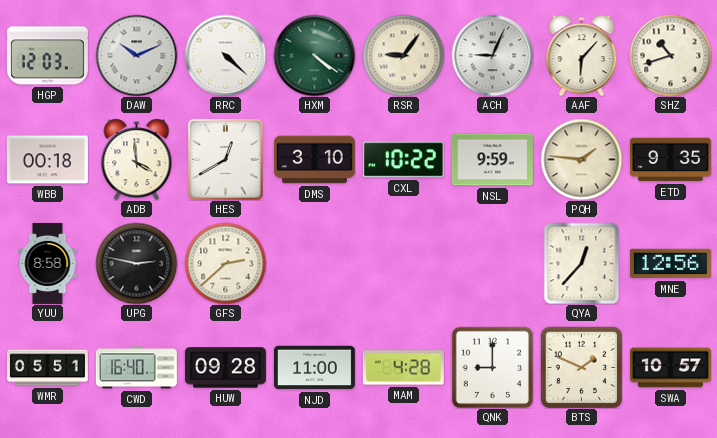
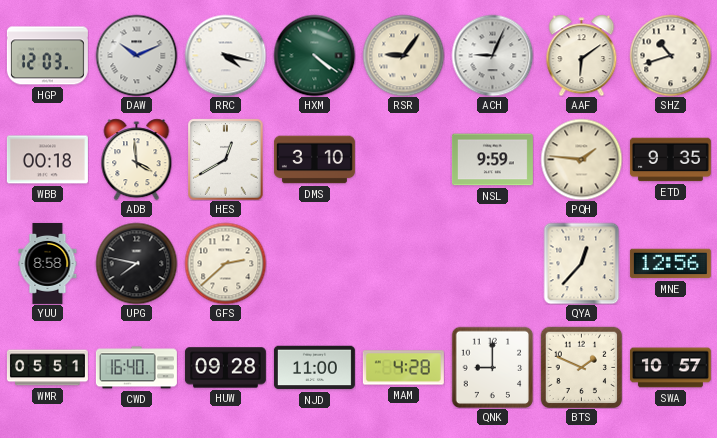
RRC: 4:22 -> 4:17
AAF: 6:07 -> 6:09
CXL: 10:22 -> none
UPG: 2:47 -> 7:47
